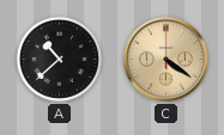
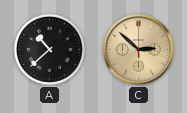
C: 4:21 -> 2:52
